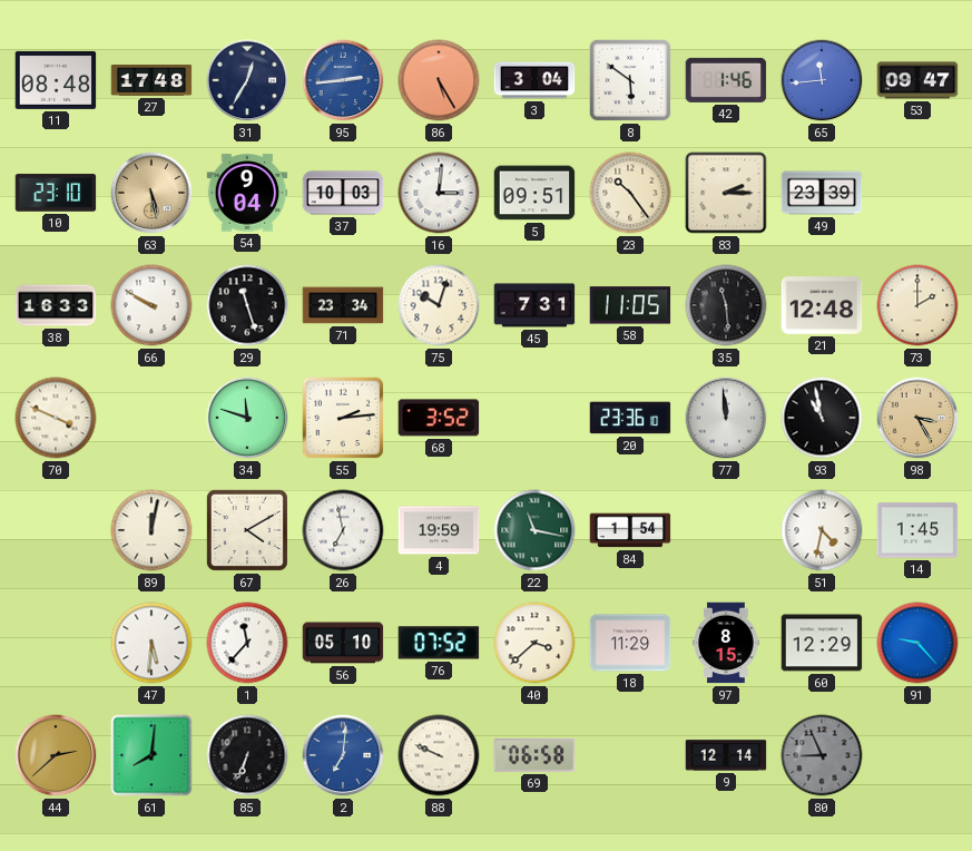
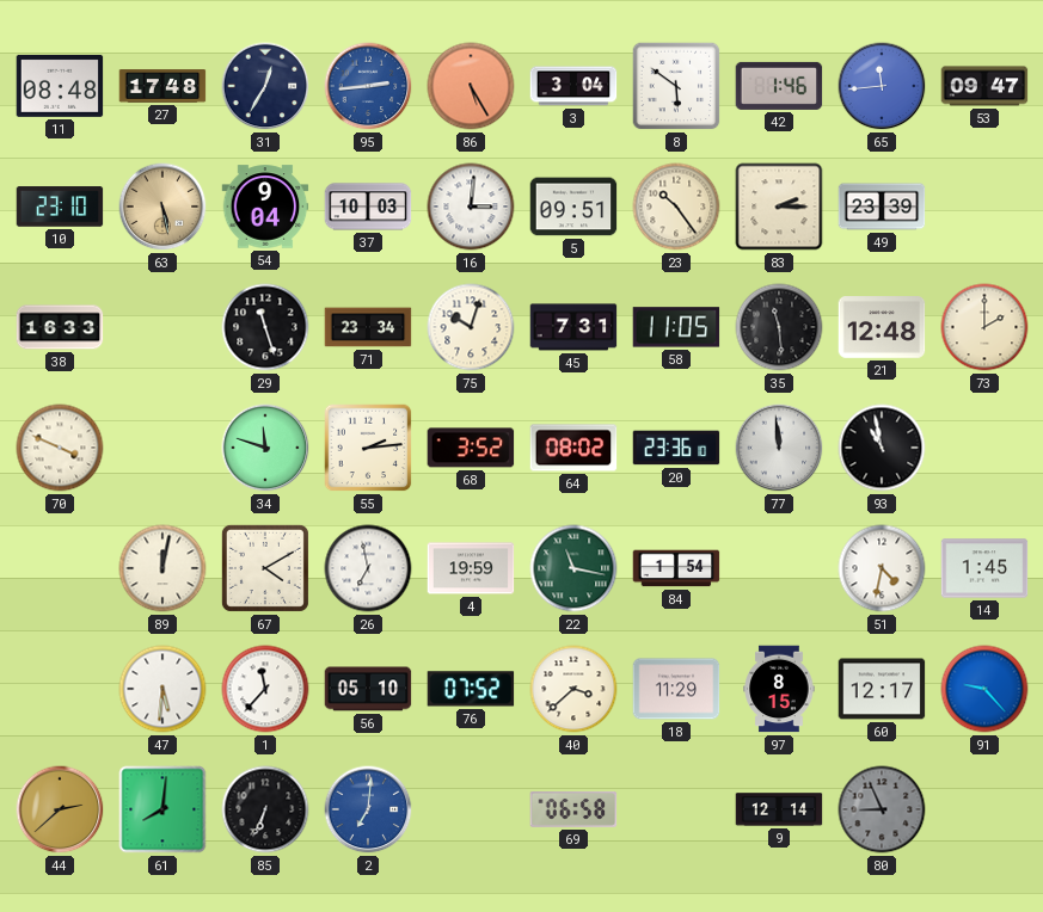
66: 9:50 -> none
64: none -> 08:02
98: 3:25 -> none
60: 12:29 -> 12:17
88: 9:49 -> none
